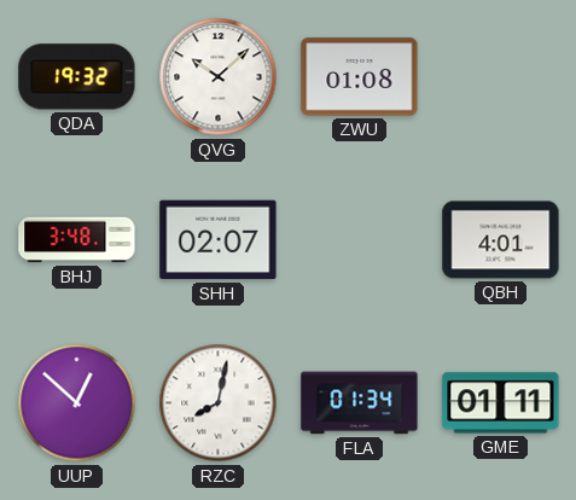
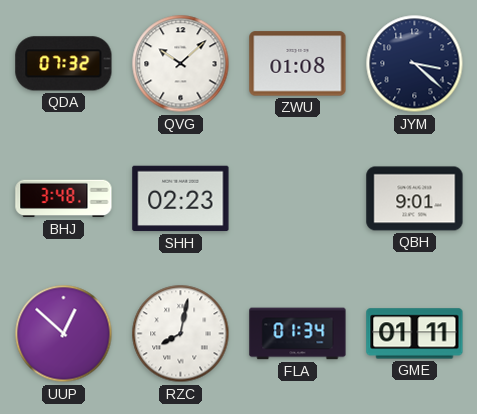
QDA: 19:32 -> 07:32
JYM: none -> 3:22
SHH: 02:07 -> 02:23
QBH: 4:01 -> 9:01
